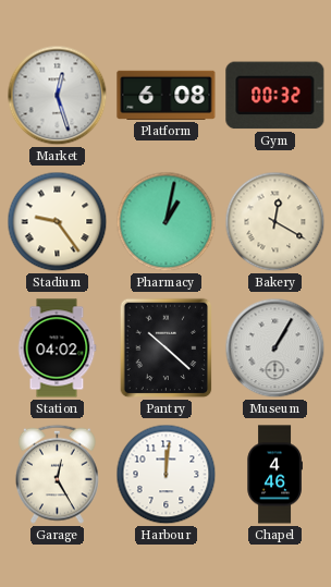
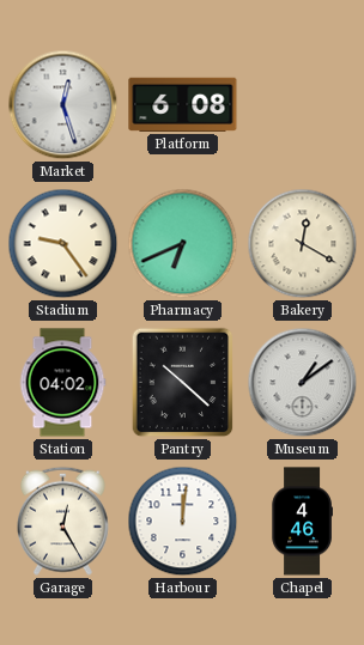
Gym: 00:32 -> none
Pharmacy: 1:02 -> 6:41
Museum: 1:05 -> 1:09
